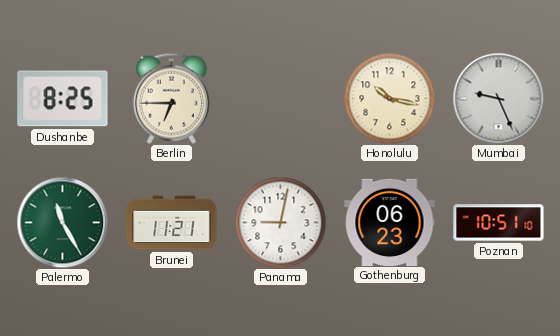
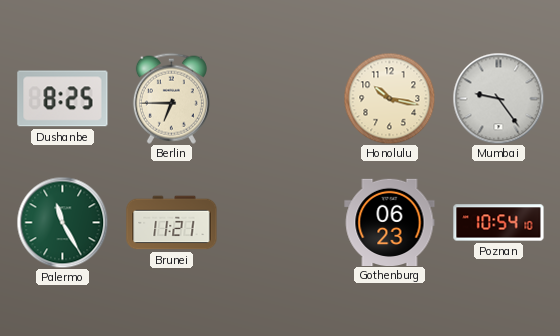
Mumbai: 9:26 -> 9:24
Panama: 9:02 -> none
Poznan: 10:51 -> 10:54
